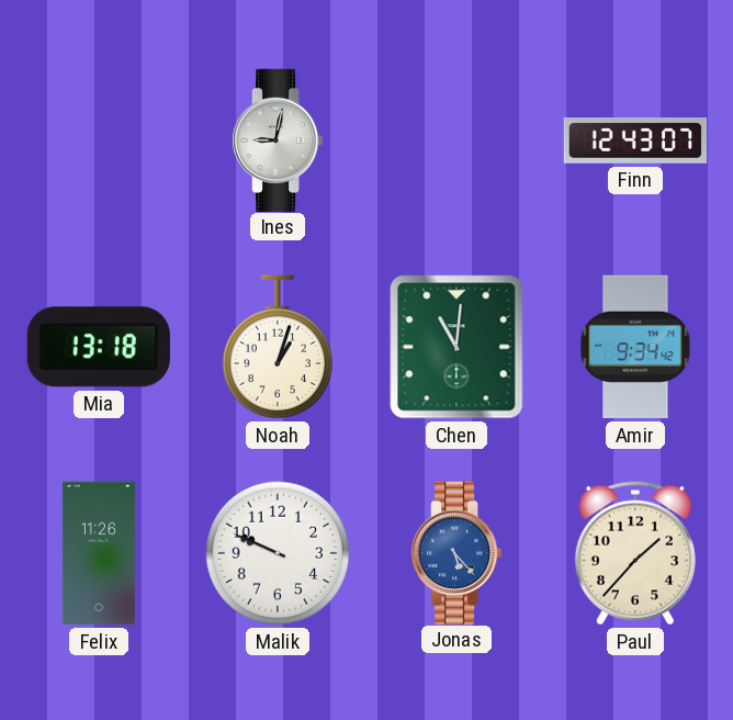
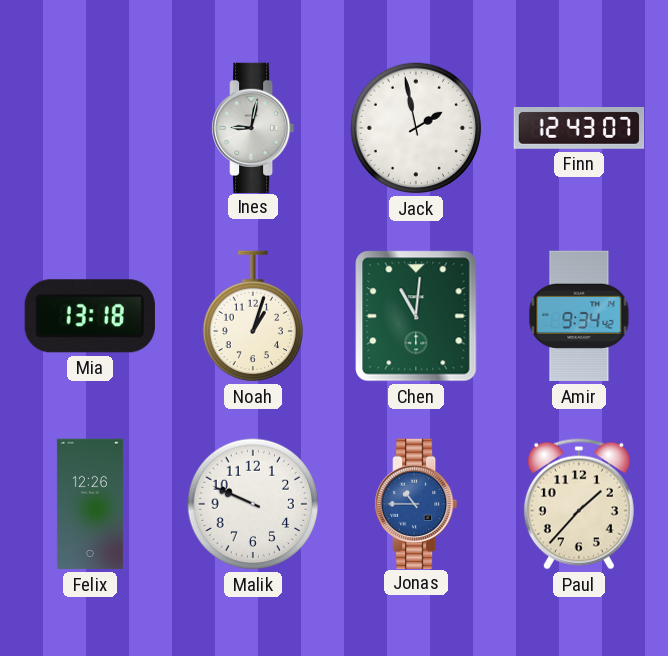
Jack: none -> 1:58
Felix: 11:26 -> 12:26
Jonas: 5:23 -> 10:45
